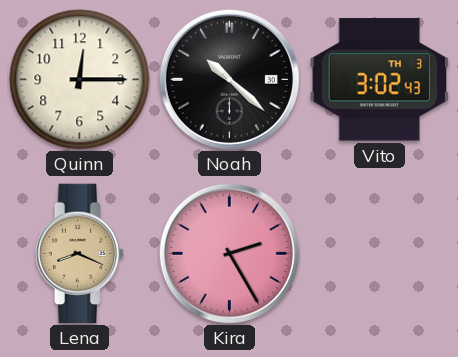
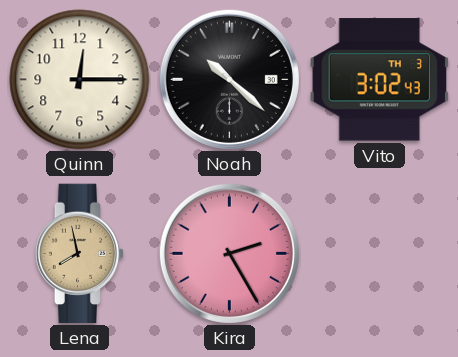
Lena: 8:19 -> 7:58
